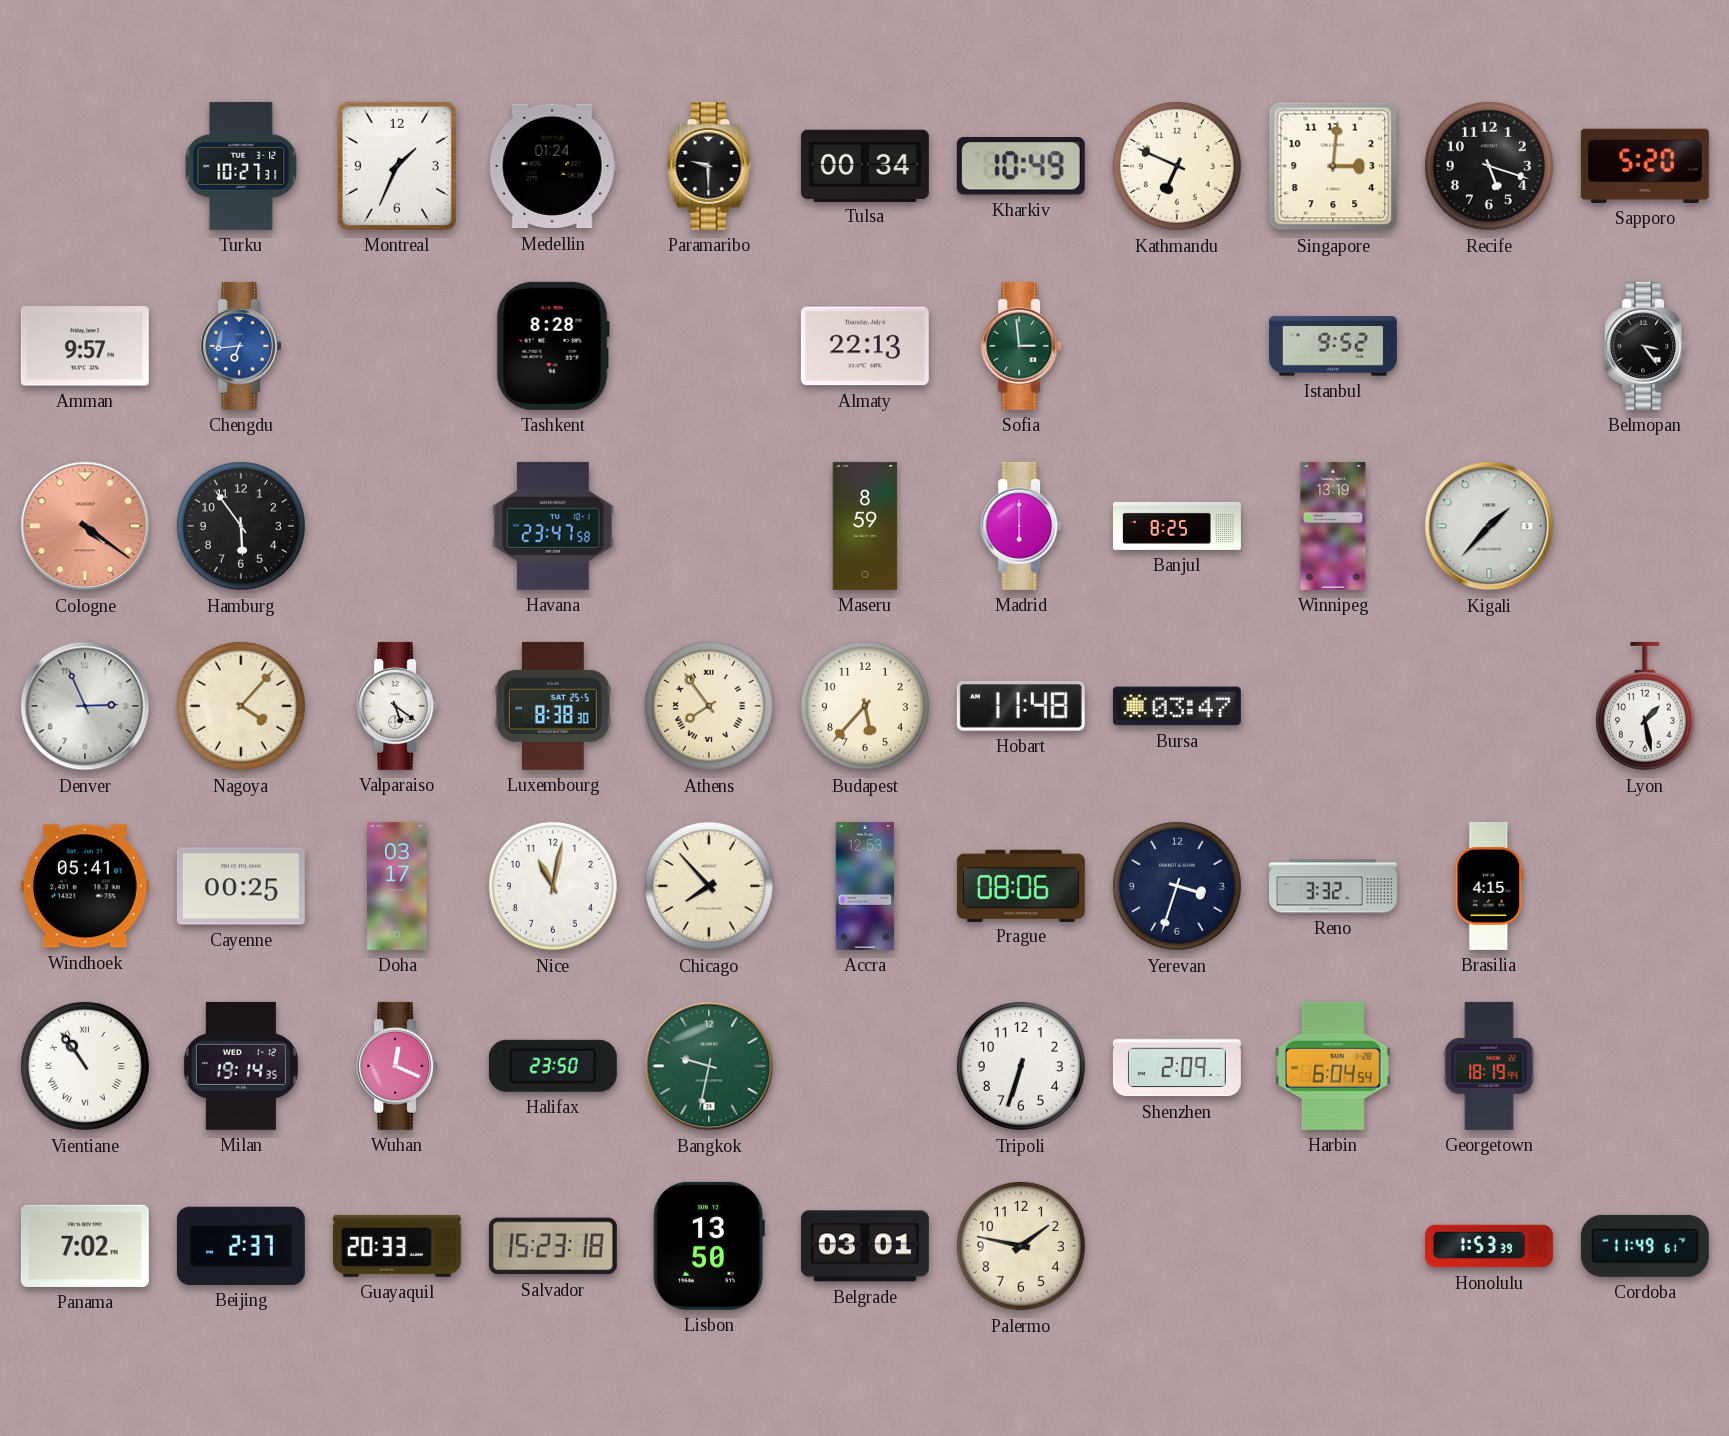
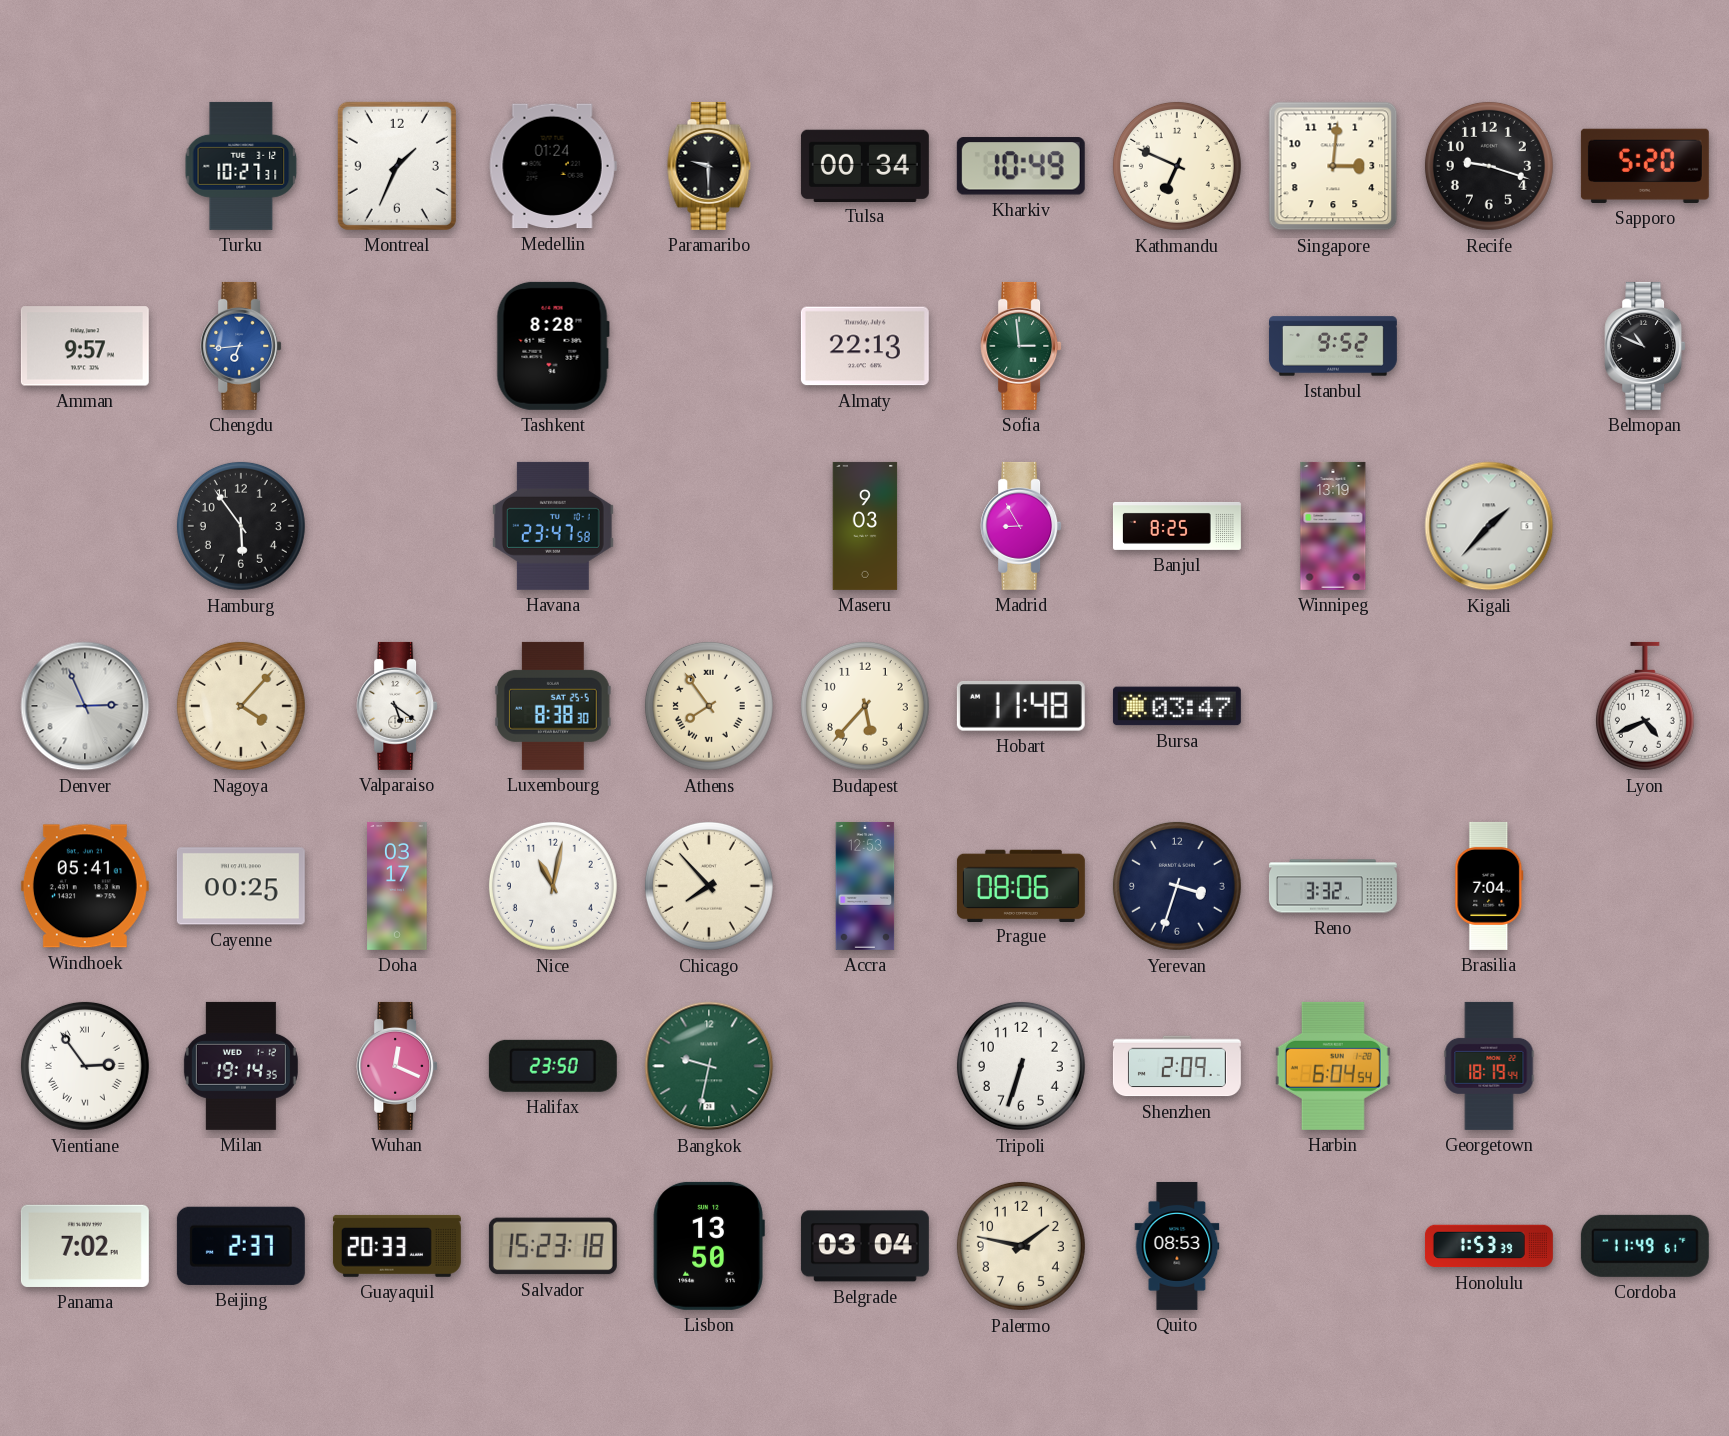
Recife: 5:18 -> 9:18
Belmopan: 3:24 -> 10:49
Cologne: 4:21 -> none
Maseru: 8:59 -> 9:03
Madrid: 6:00 -> 8:55
Lyon: 1:28 -> 4:41
Brasilia: 4:15 -> 7:04
Vientiane: 10:54 -> 2:54
Belgrade: 03:01 -> 03:04
Quito: none -> 08:53
